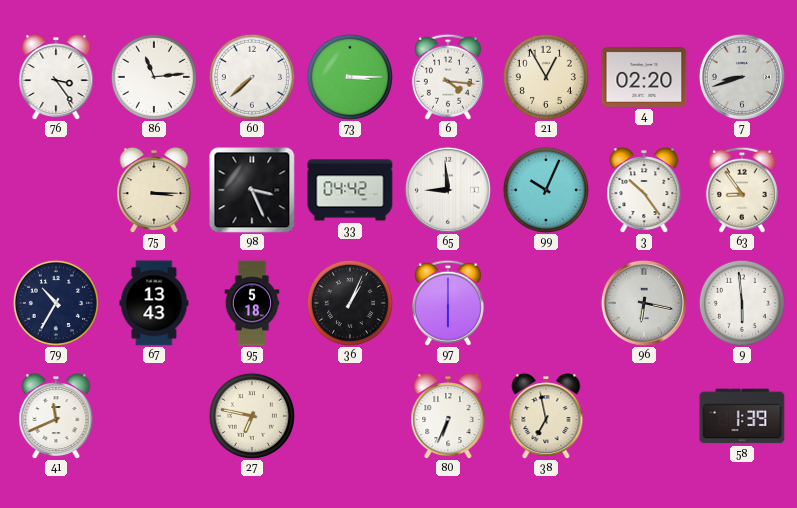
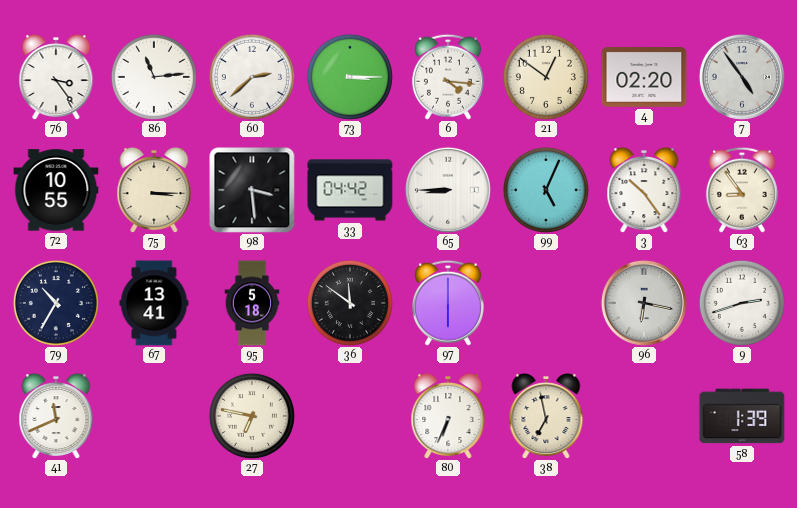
60: 7:38 -> 2:38
21: 12:55 -> 12:51
7: 8:42 -> 4:54
72: none -> 10:55
98: 3:26 -> 3:29
65: 8:59 -> 8:45
99: 10:04 -> 5:04
67: 13:43 -> 13:41
36: 1:04 -> 11:51
9: 5:59 -> 2:42
